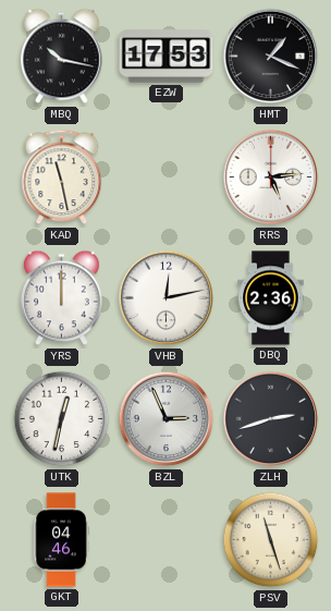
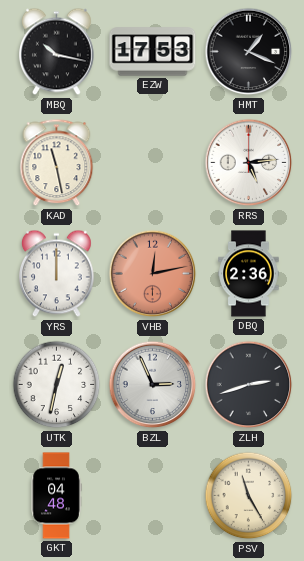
VHB dial: white -> salmon
GKT: 04:46 -> 04:48
PSV: 11:27 -> 11:25
